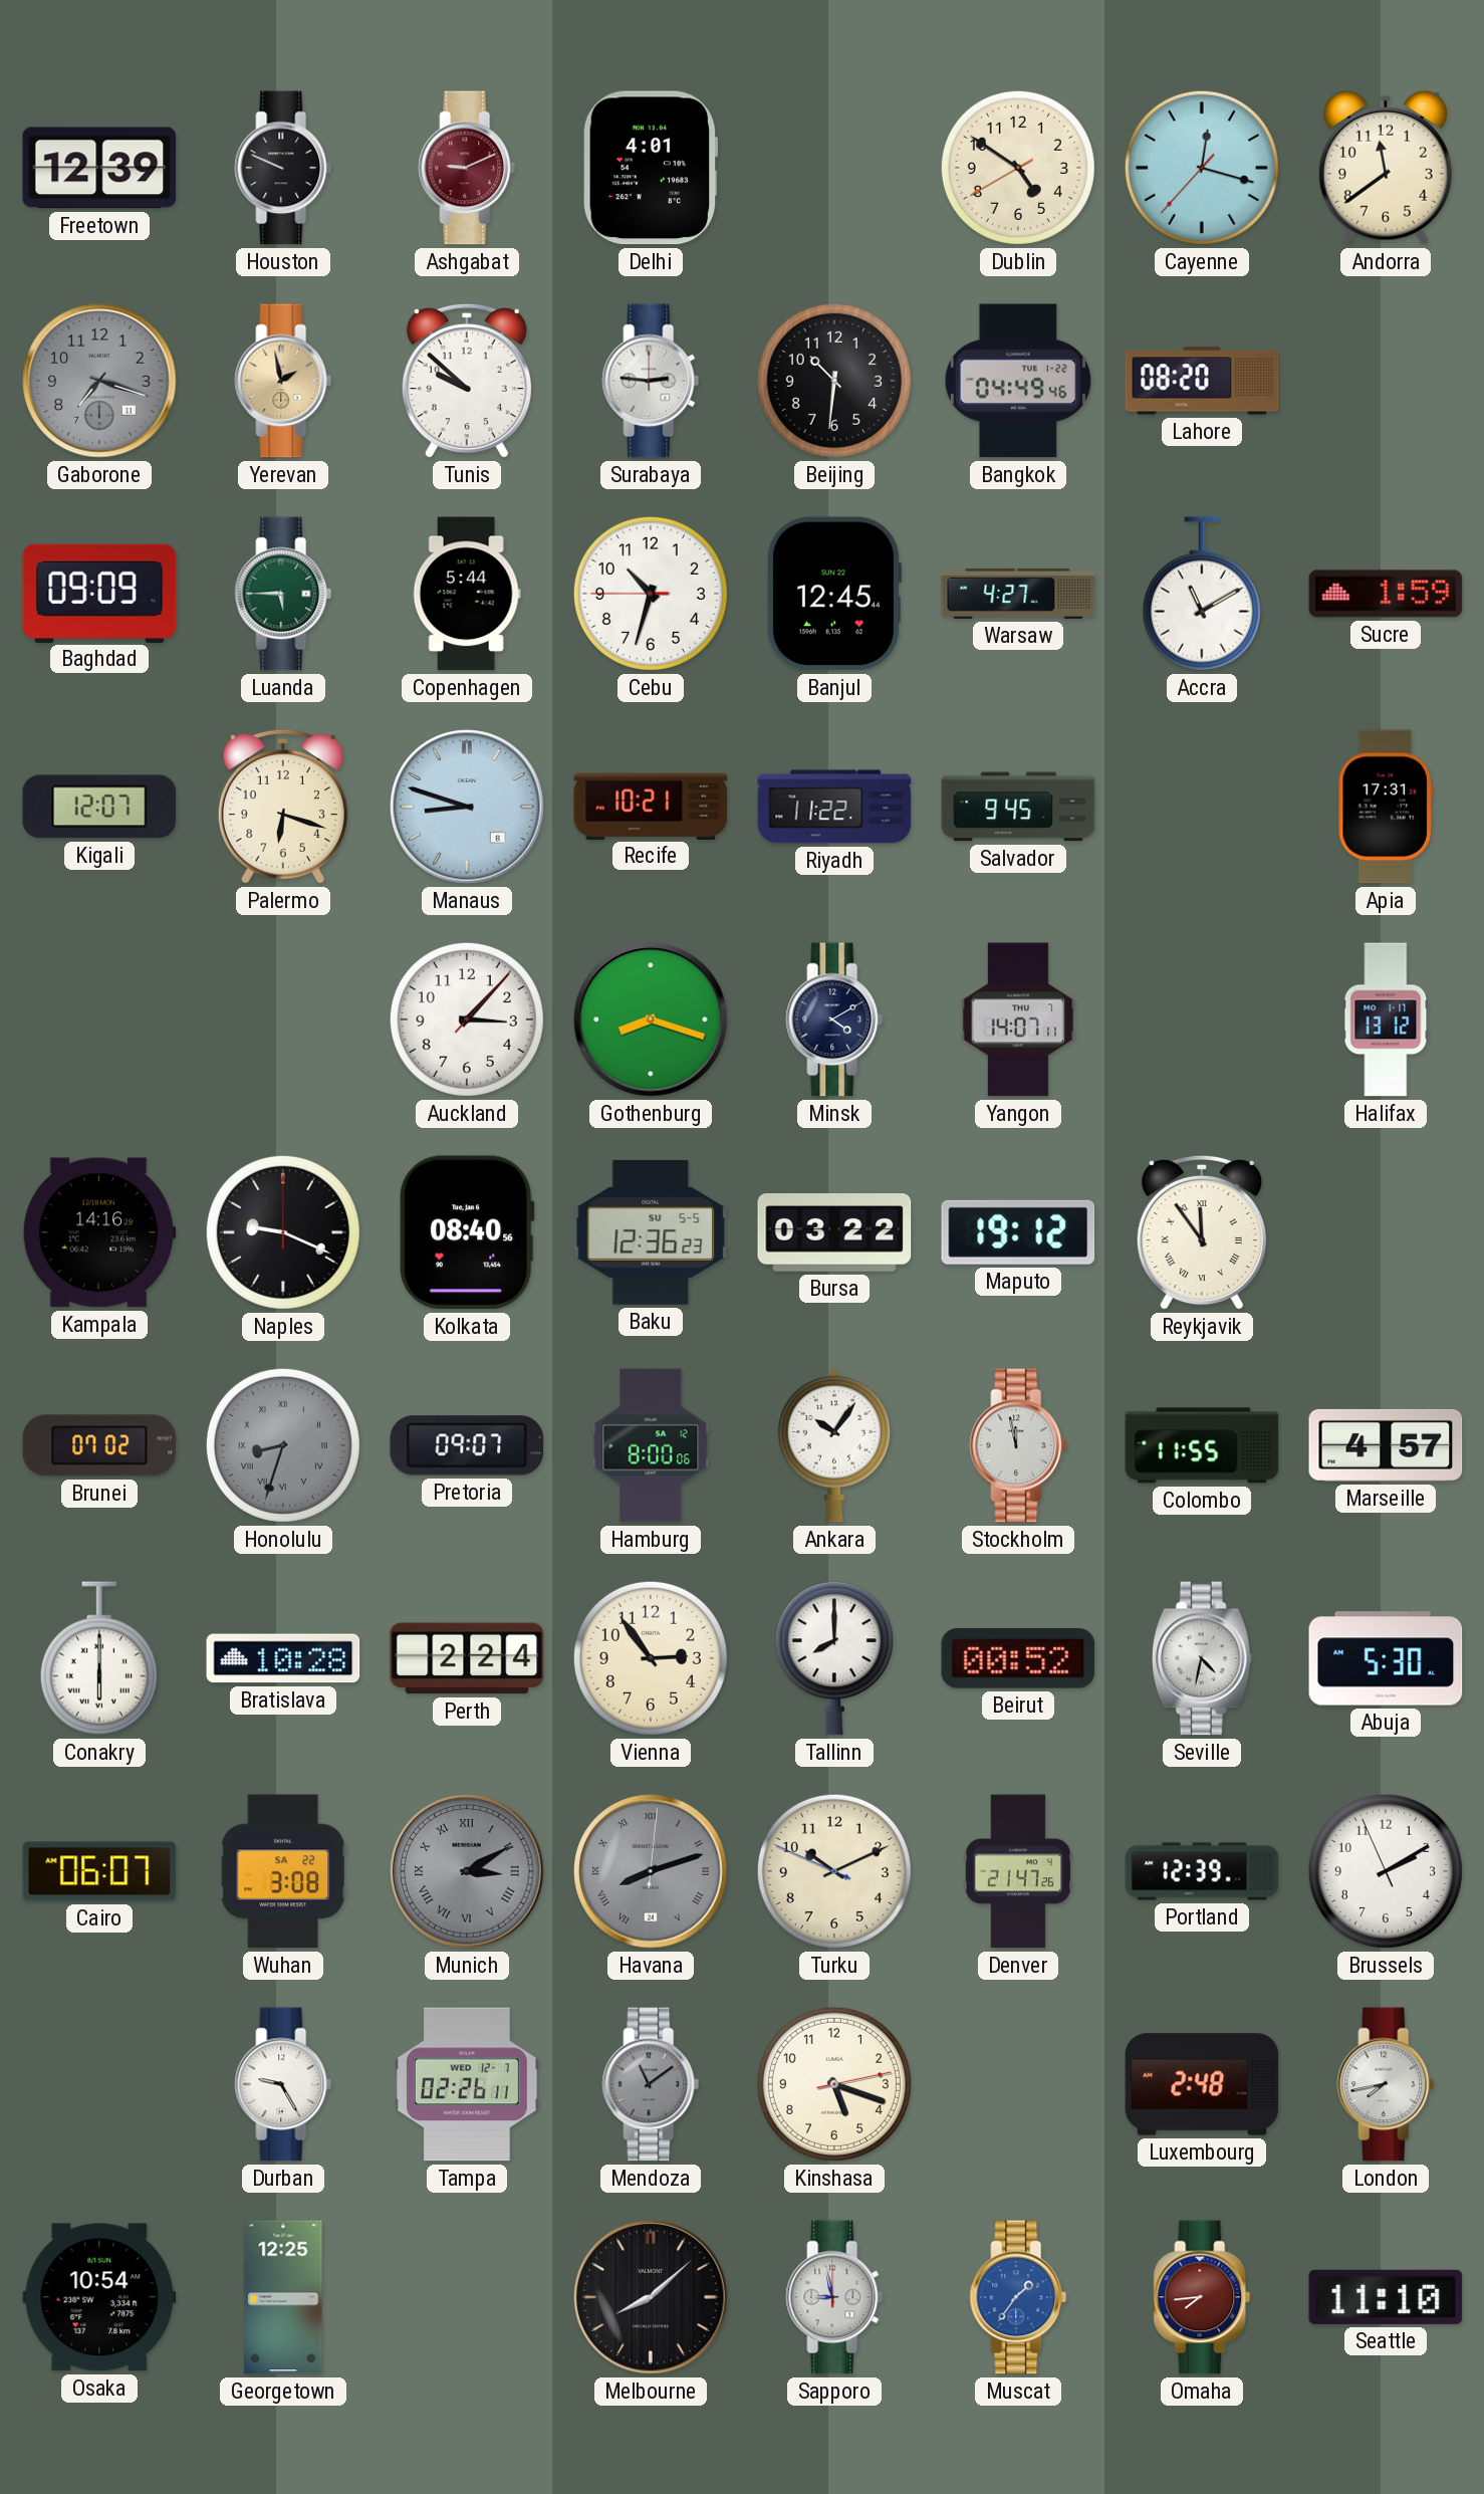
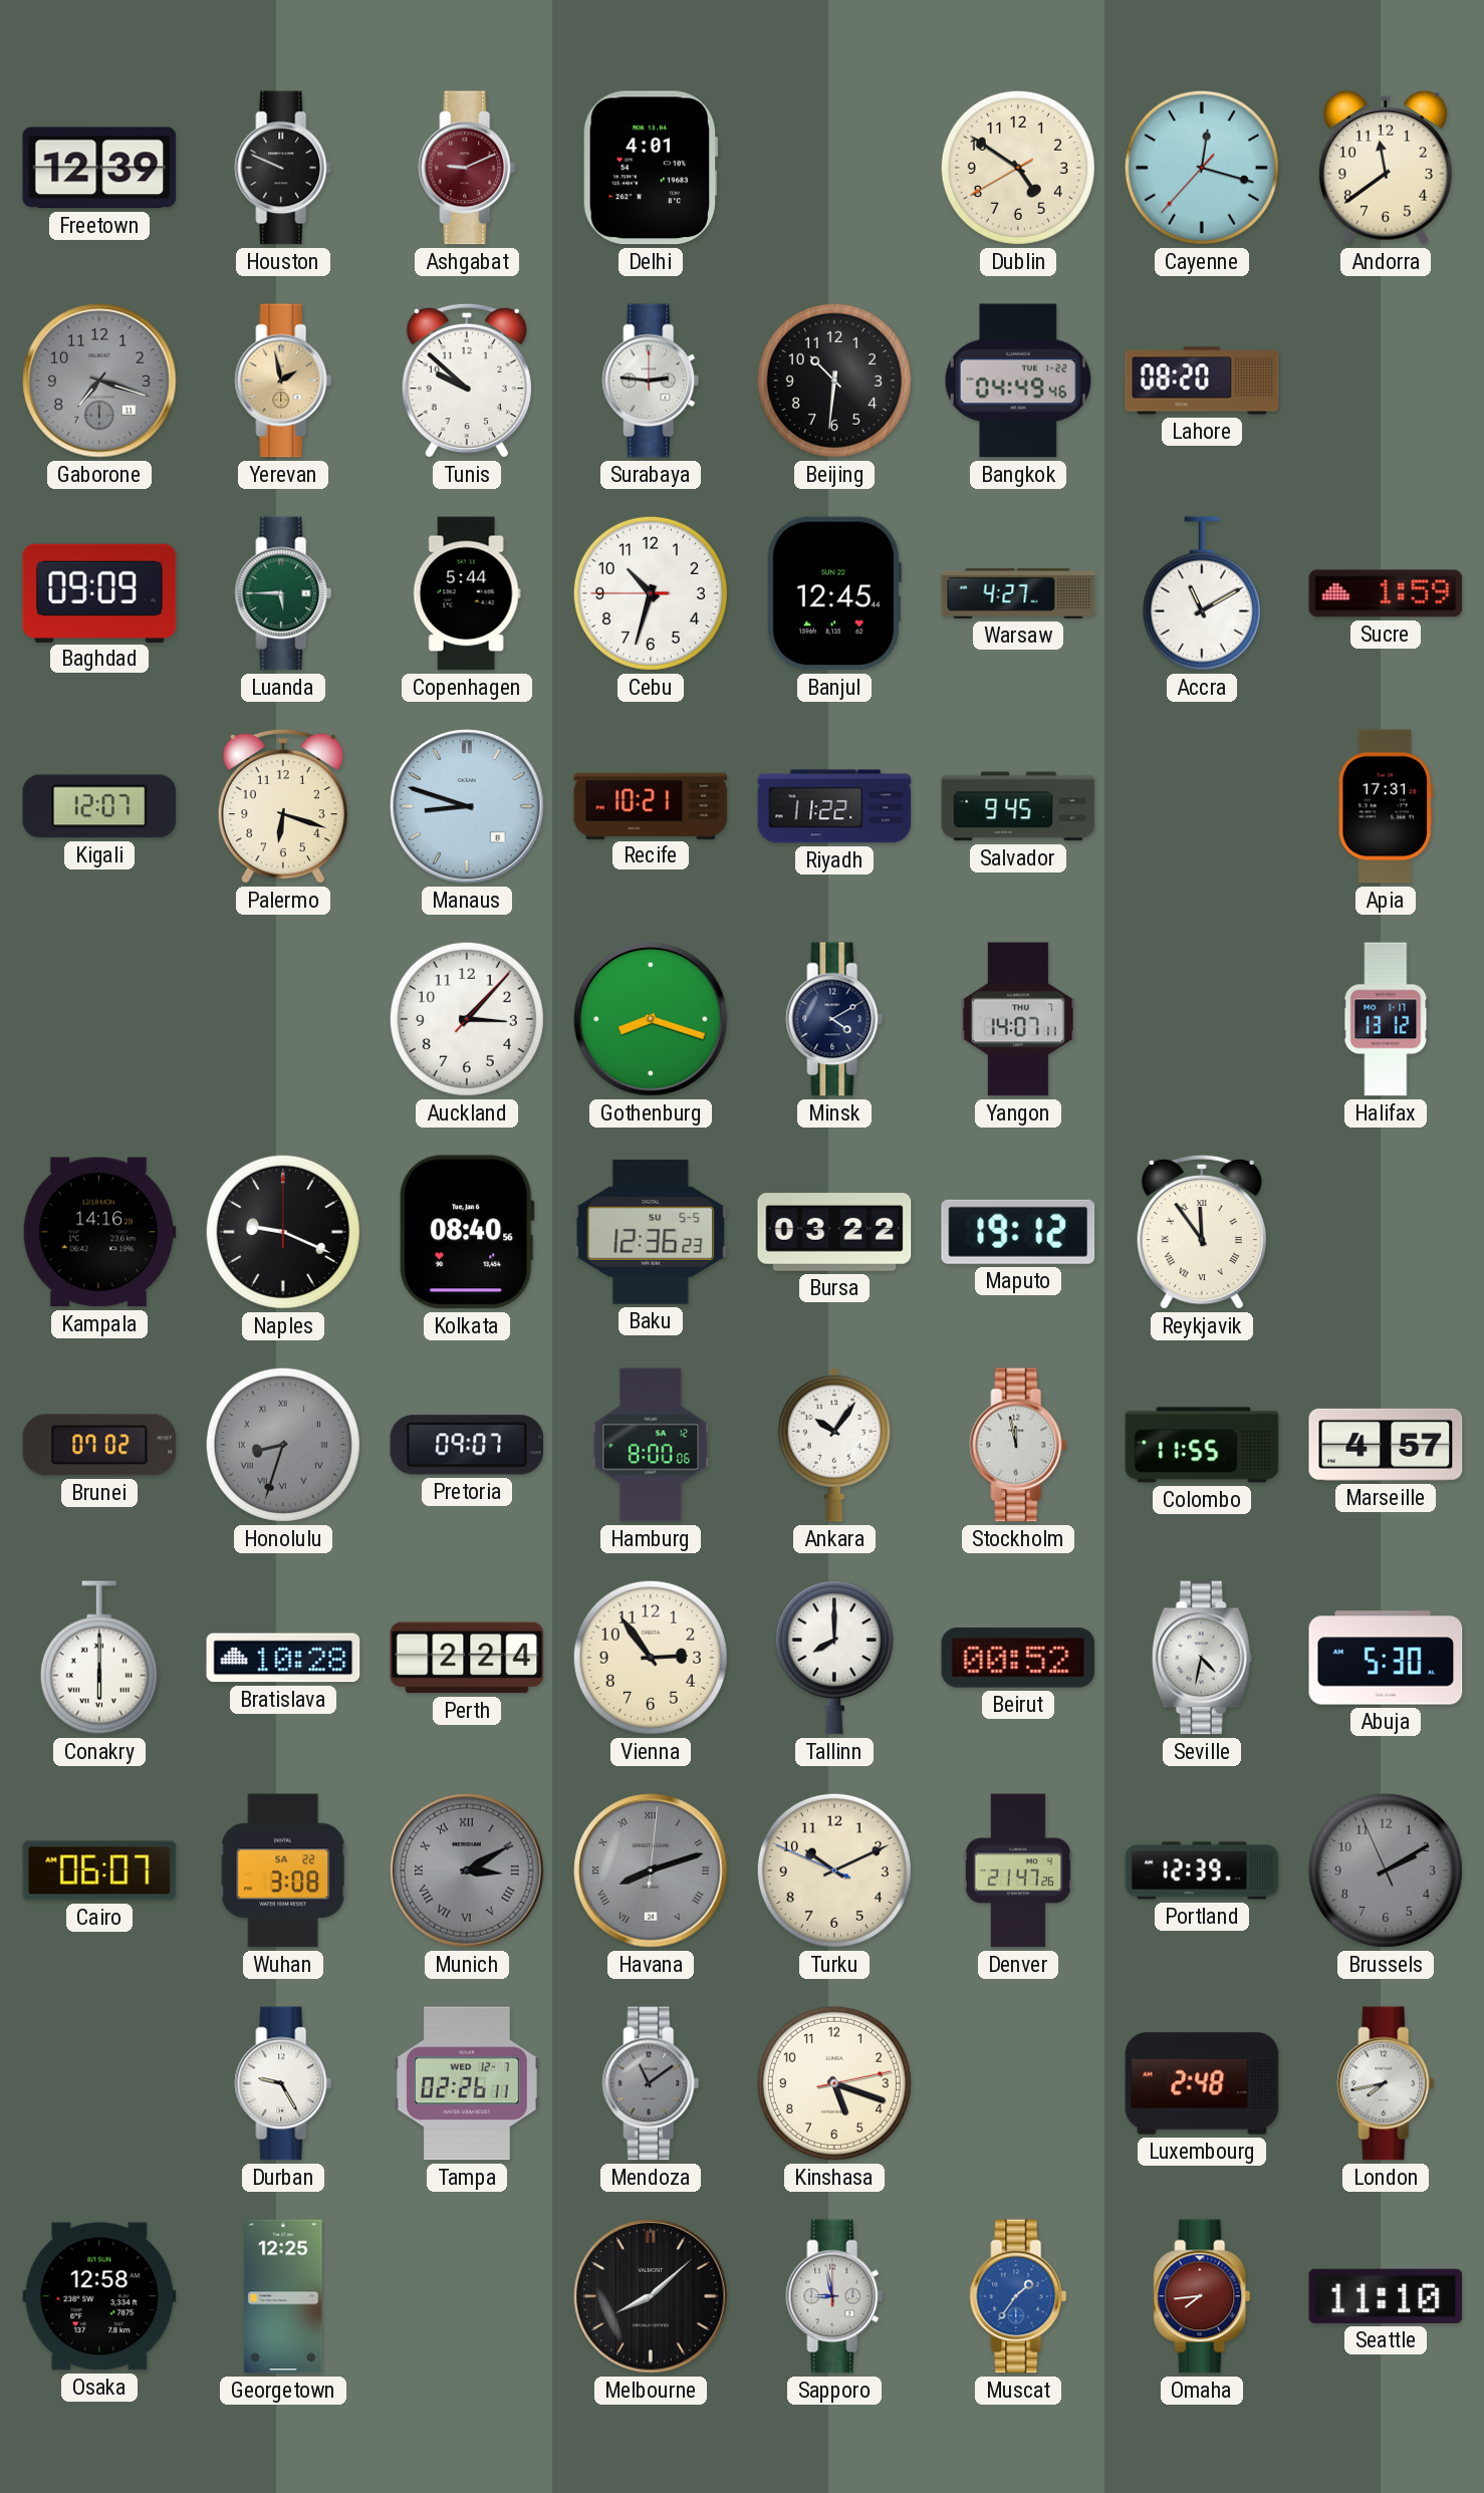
Brussels dial: white -> grey
Osaka: 10:54 -> 12:58
